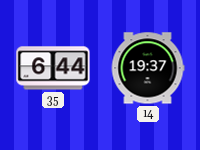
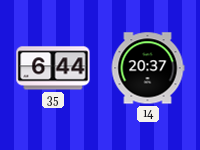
14: 19:37 -> 20:37
